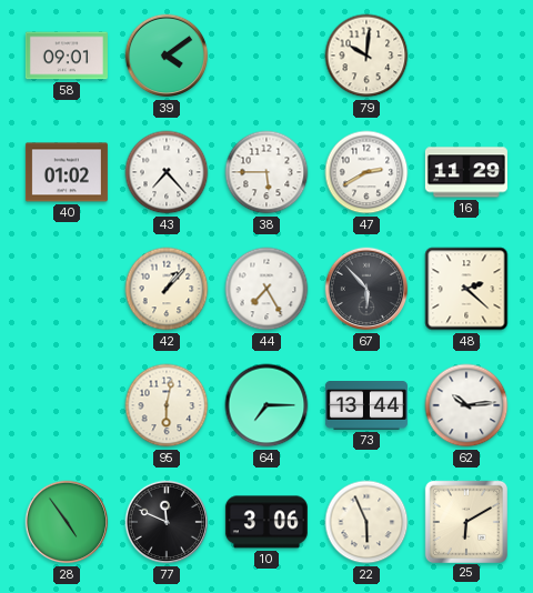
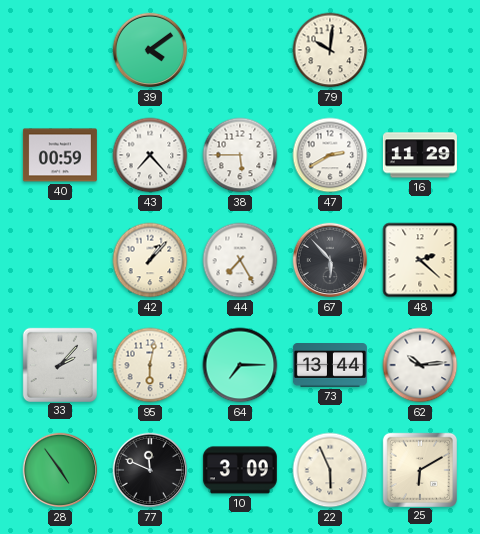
58: 09:01 -> none
40: 01:02 -> 00:59
33: none -> 2:07
10: 3:06 -> 3:09
